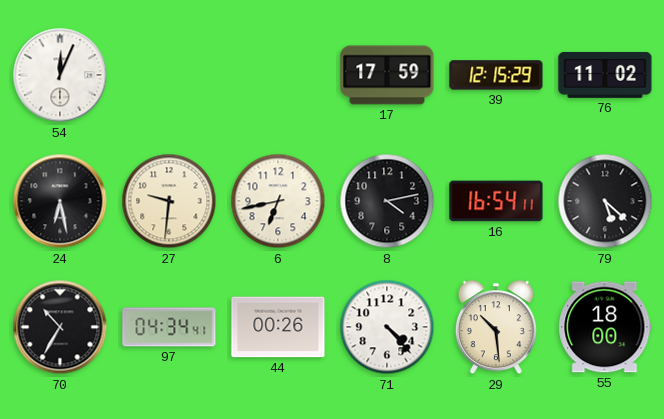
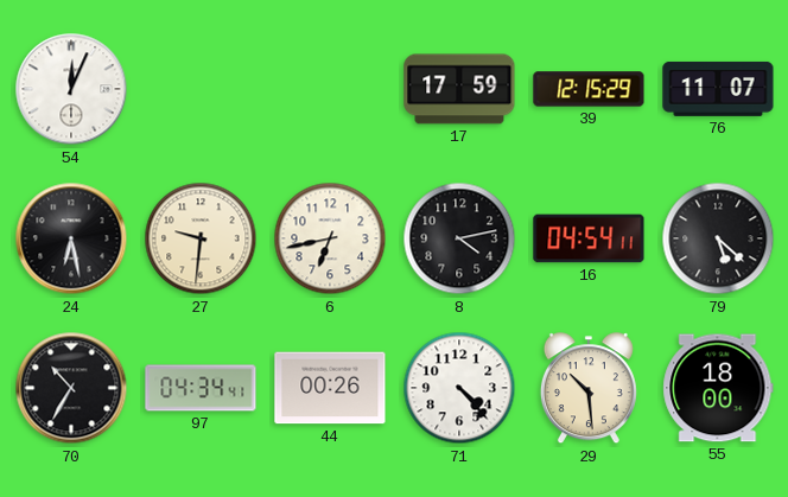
76: 11:02 -> 11:07
16: 16:54 -> 04:54
